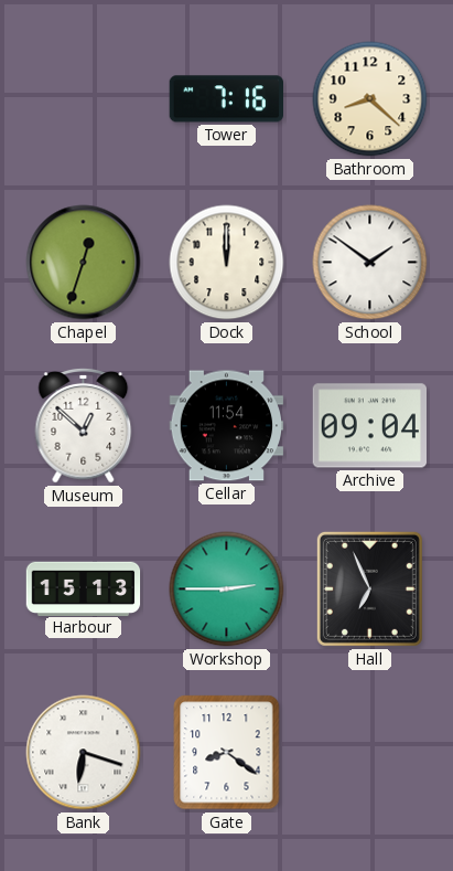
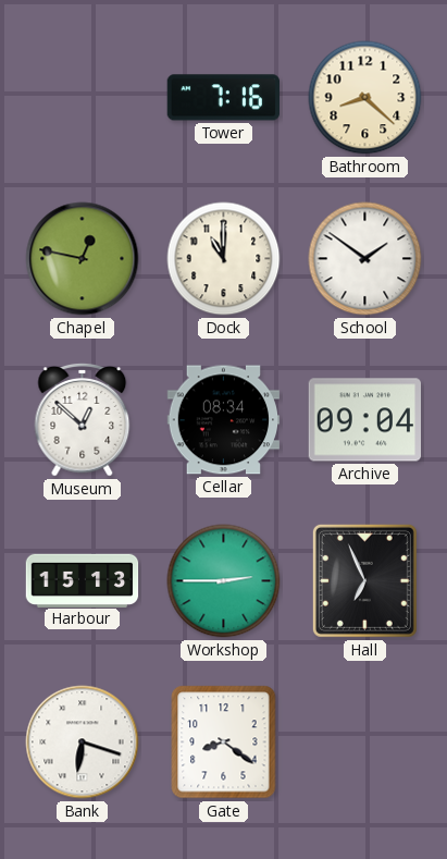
Chapel: 12:33 -> 12:47
Dock: 12:00 -> 11:00
Cellar: 11:54 -> 08:34
